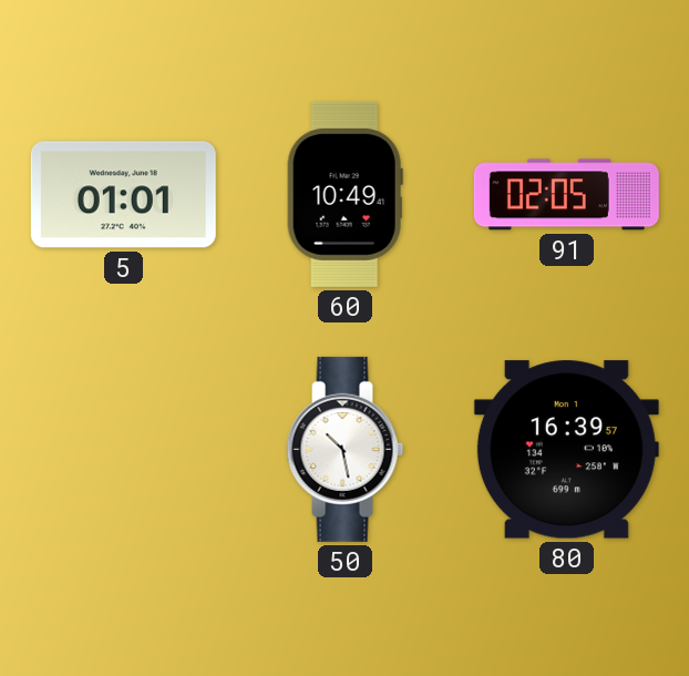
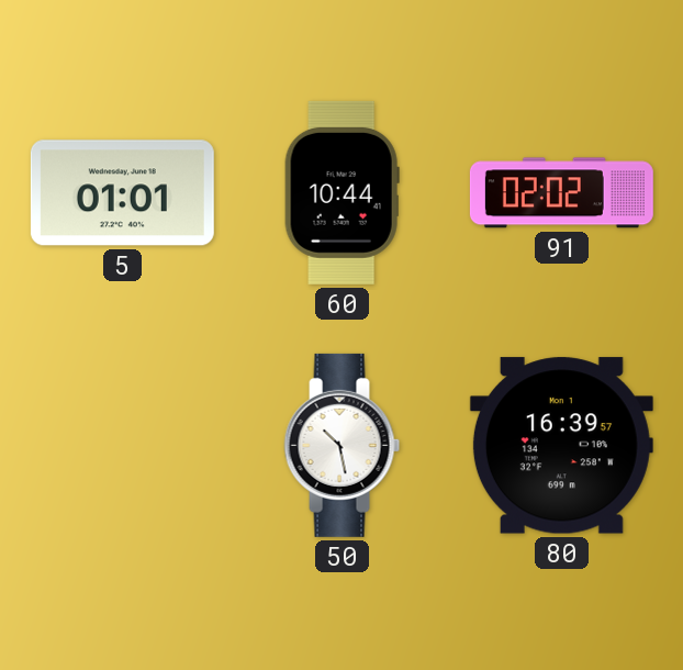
60: 10:49 -> 10:44
91: 02:05 -> 02:02
